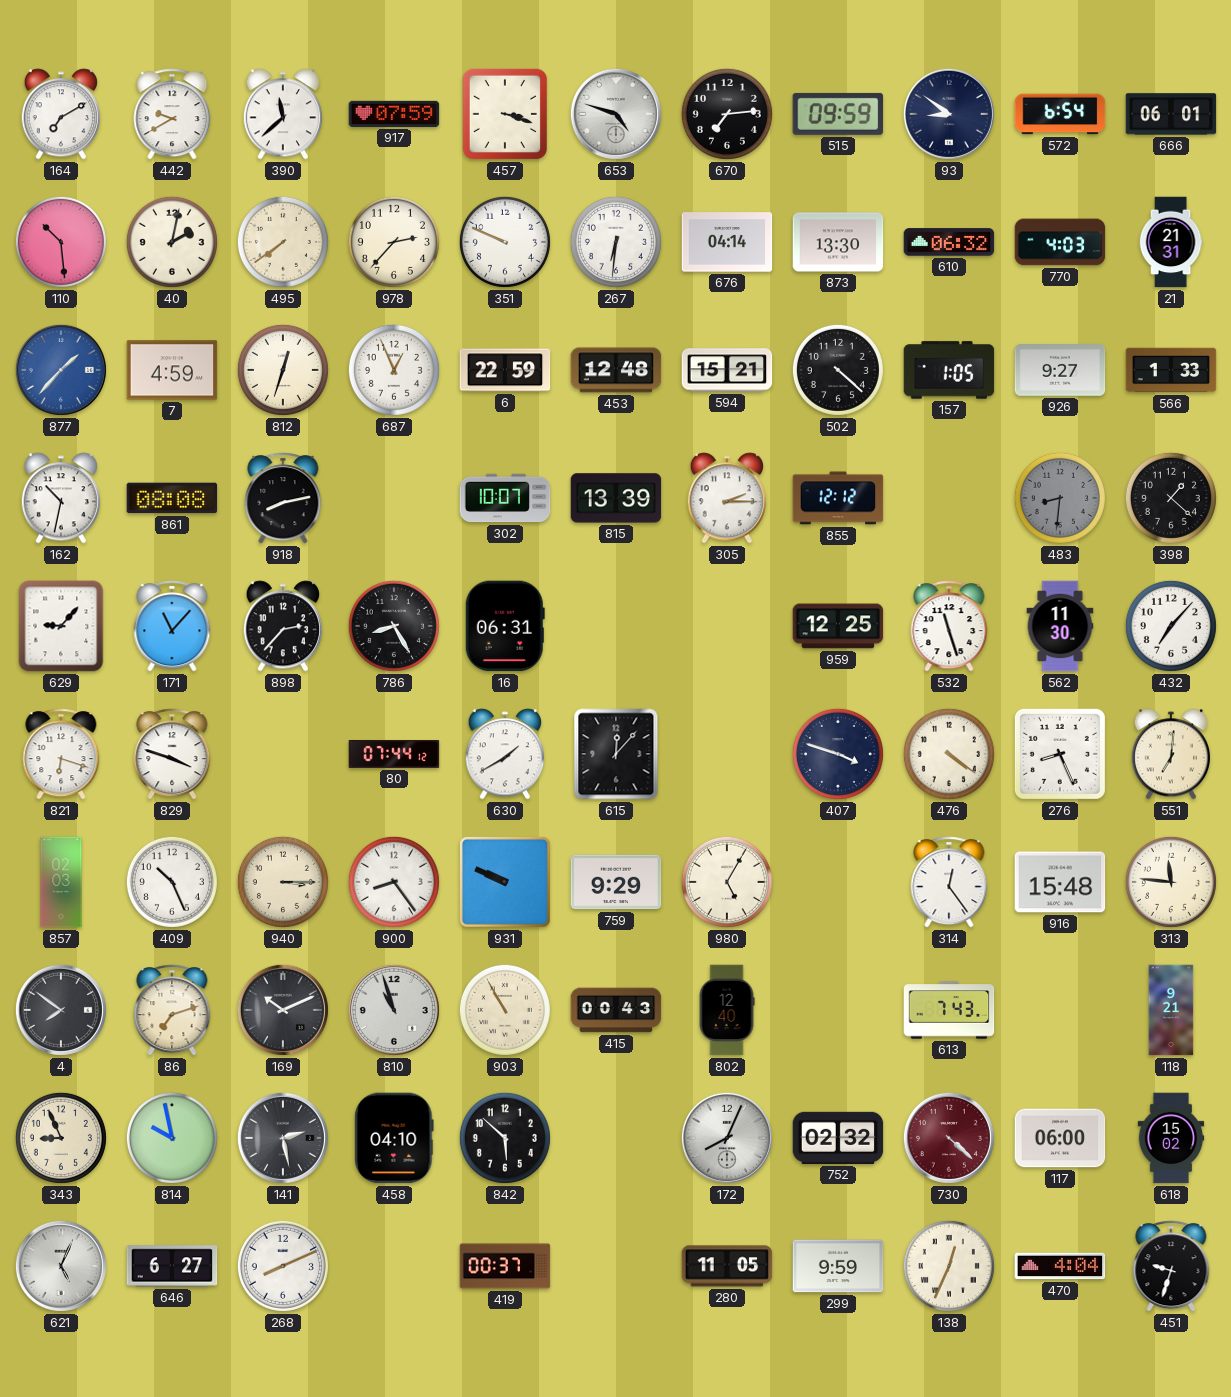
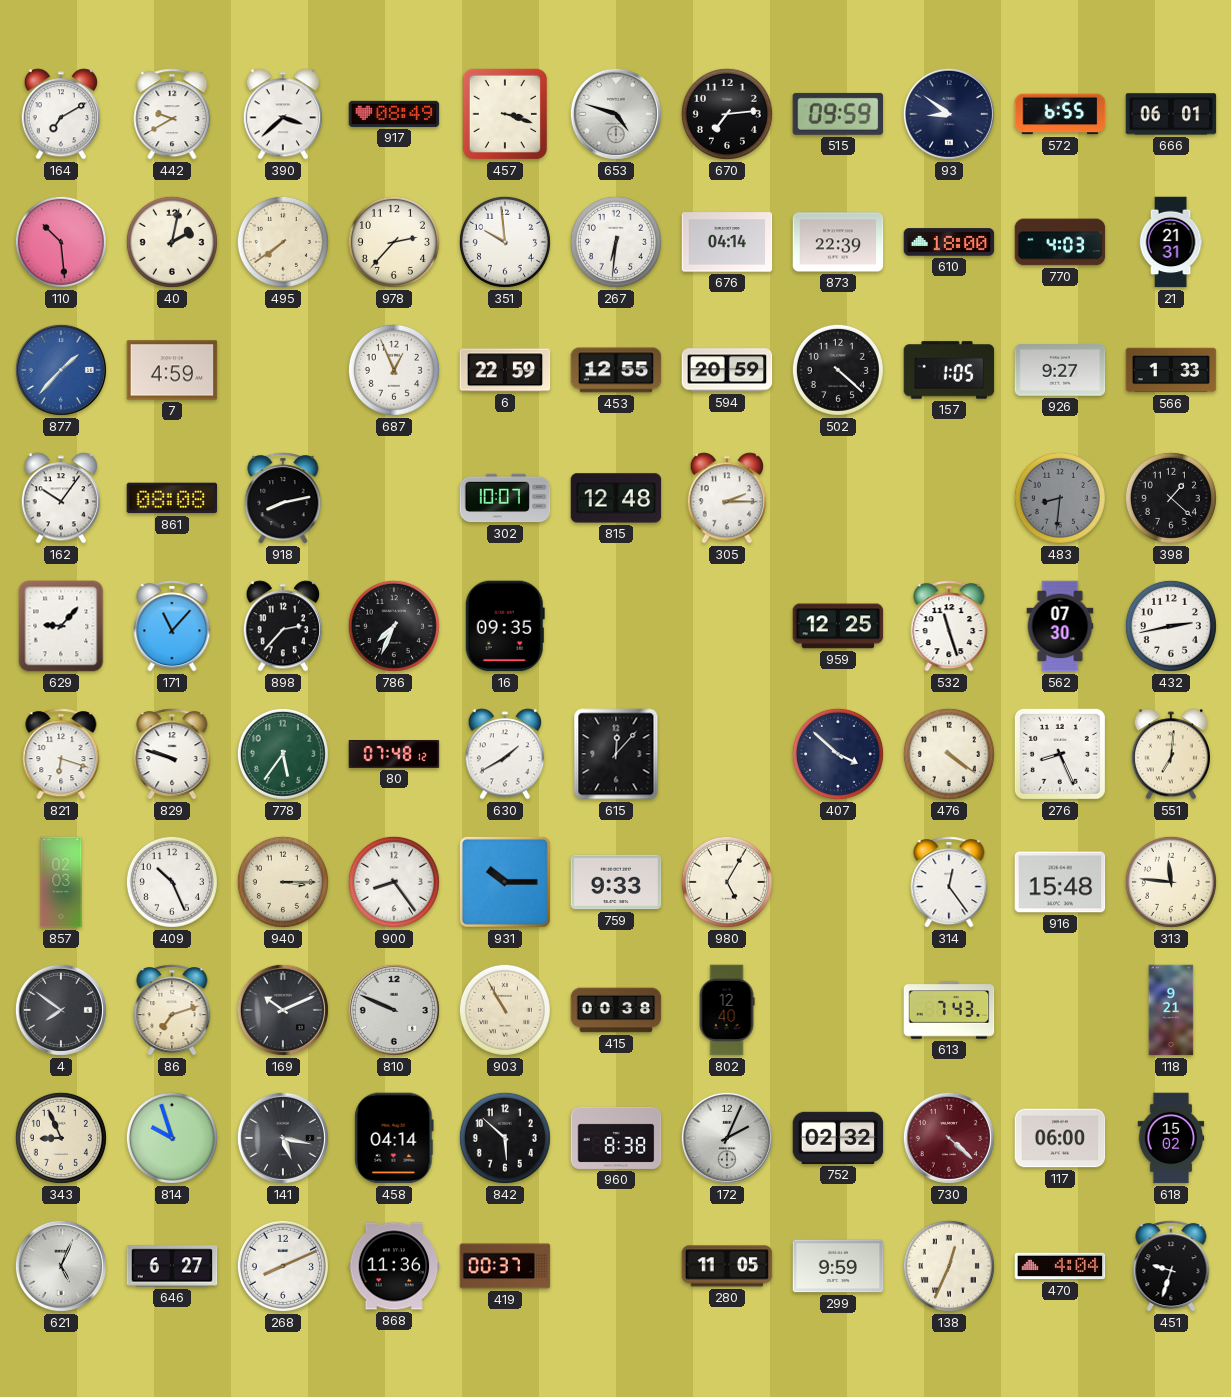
390: 11:38 -> 3:38
917: 07:59 -> 08:49
572: 6:54 -> 6:55
351: 9:49 -> 9:59
873: 13:30 -> 22:39
610: 06:32 -> 18:00
812: 12:33 -> none
453: 12:48 -> 12:55
594: 15:21 -> 20:59
162: 10:32 -> 10:06
815: 13:39 -> 12:48
855: 12:12 -> none
786: 8:25 -> 7:34
16: 06:31 -> 09:35
562: 11:30 -> 07:30
432: 7:07 -> 2:43
829: 3:48 -> 9:48
778: none -> 5:36
80: 07:44 -> 07:48
407: 3:48 -> 3:52
931: 9:49 -> 10:15
759: 9:29 -> 9:33
810: 10:57 -> 9:49
415: 00:43 -> 00:38
814: 9:58 -> 9:57
141: 2:28 -> 5:17
458: 04:10 -> 04:14
960: none -> 8:38
172: 8:04 -> 2:04
868: none -> 11:36
